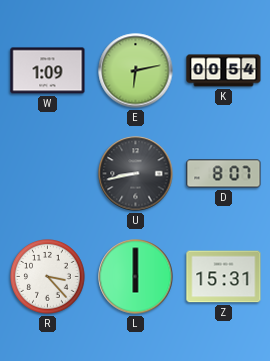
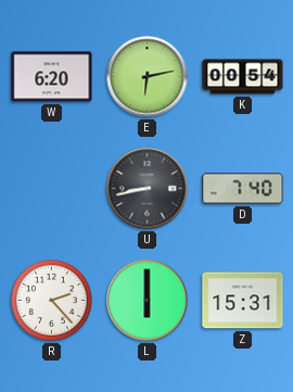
W: 1:09 -> 6:20
D: 8:07 -> 7:40
R: 3:23 -> 2:23
